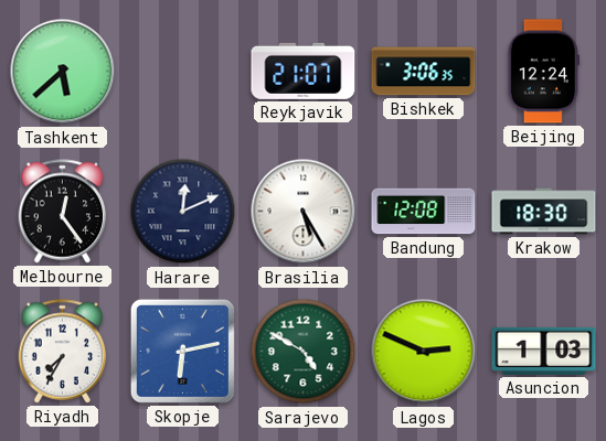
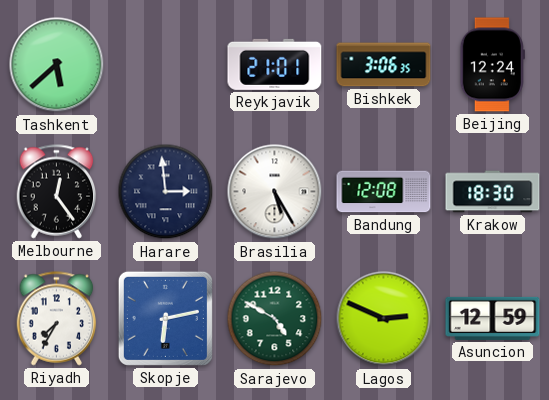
Reykjavik: 21:07 -> 21:01
Harare: 12:11 -> 2:59
Asuncion: 1:03 -> 12:59
